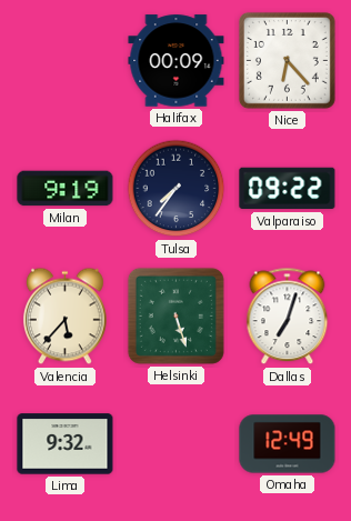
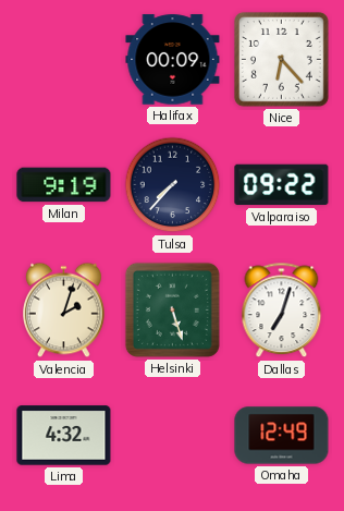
Tulsa: 7:36 -> 7:37
Valencia: 5:37 -> 2:03
Lima: 9:32 -> 4:32
